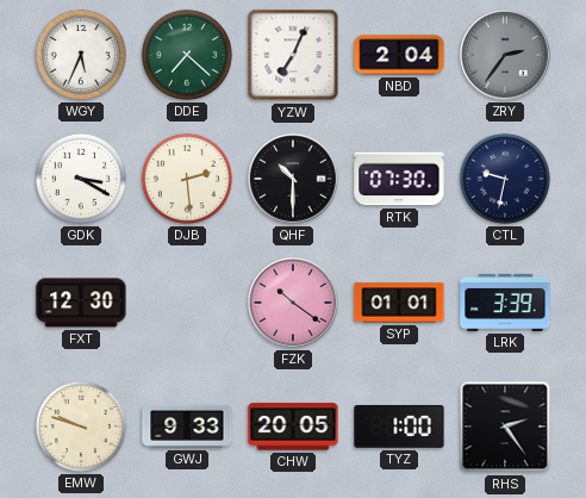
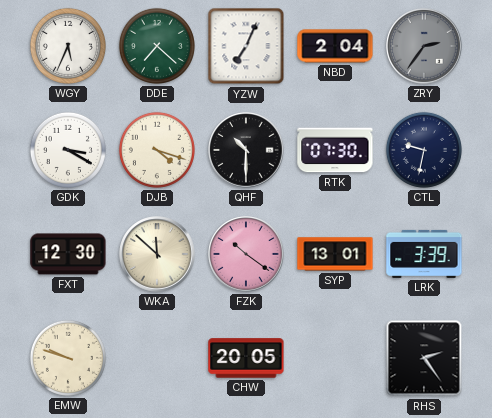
DJB: 2:29 -> 4:18
WKA: none -> 11:52
SYP: 01:01 -> 13:01
GWJ: 9:33 -> none
TYZ: 1:00 -> none
